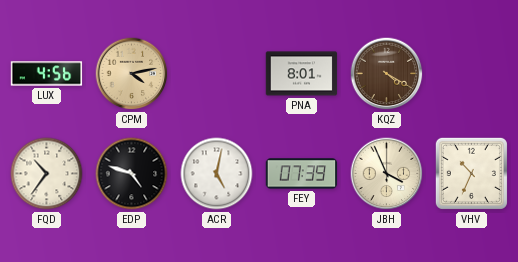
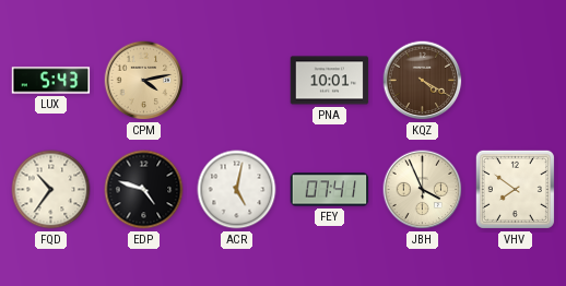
LUX: 4:56 -> 5:43
PNA: 8:01 -> 10:01
FEY: 07:39 -> 07:41
VHV: 10:34 -> 7:51
